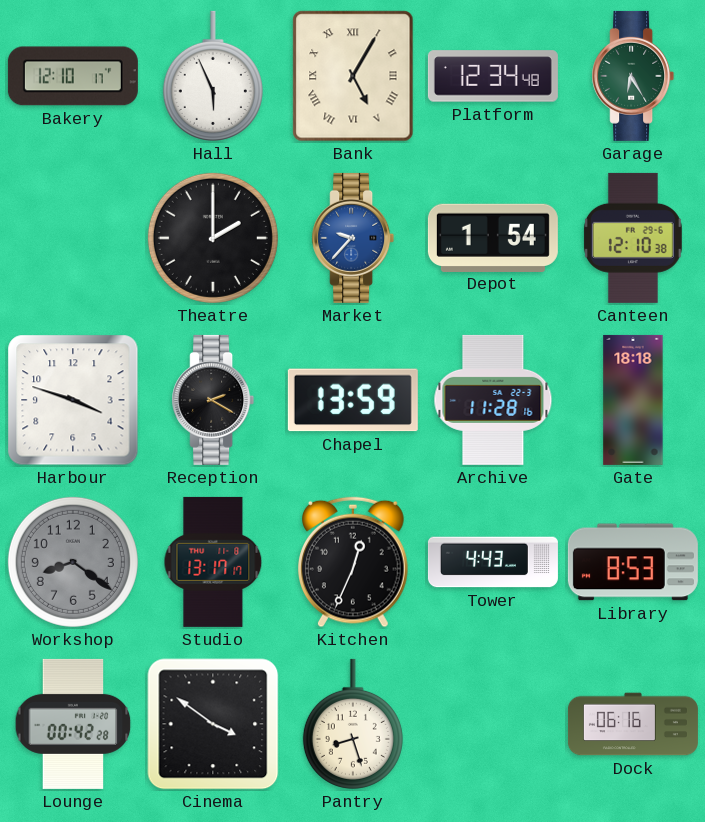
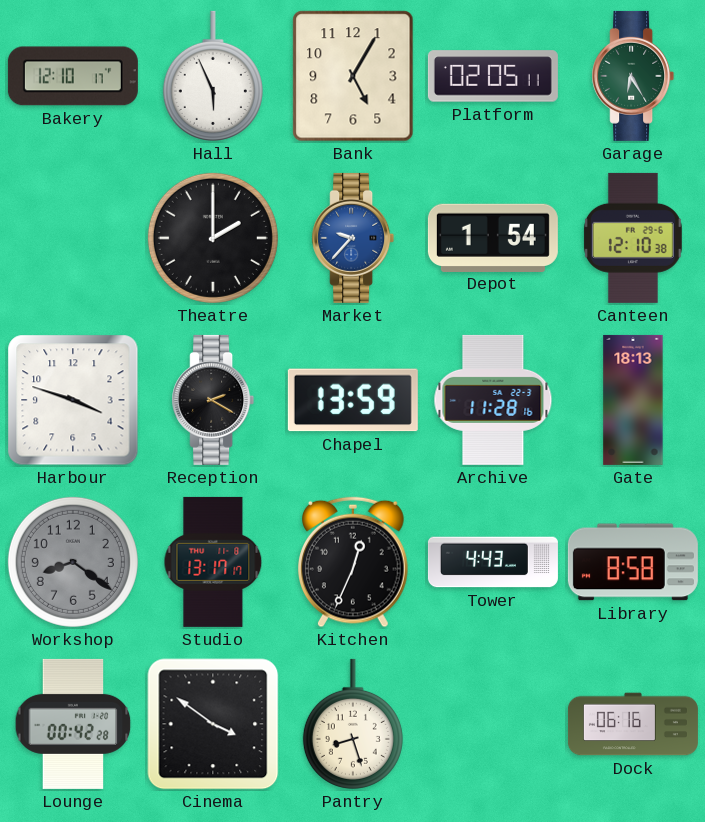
Bank numerals: Roman -> Arabic
Platform: 12:34 -> 02:05
Gate: 18:18 -> 18:13
Library: 8:53 -> 8:58
